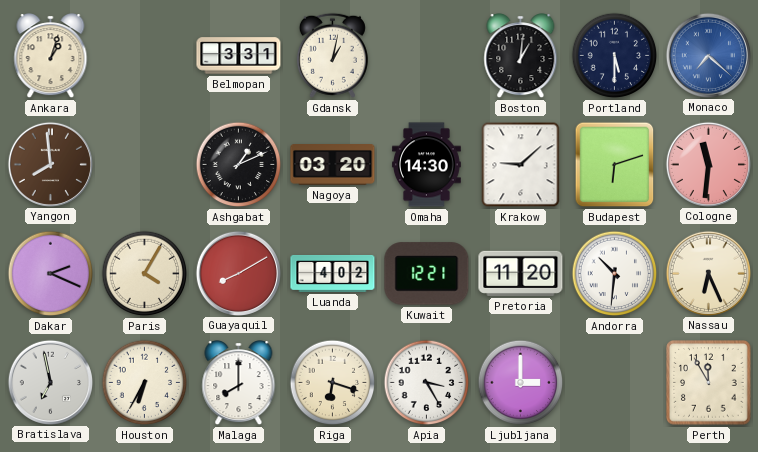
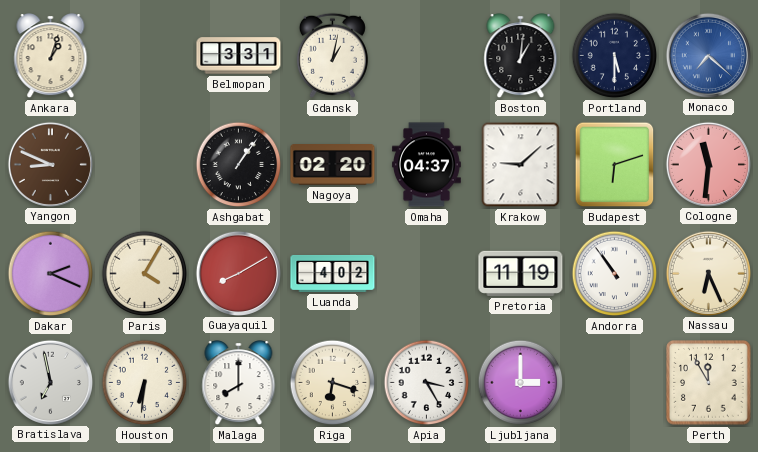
Yangon: 7:59 -> 8:49
Ashgabat: 1:11 -> 1:06
Nagoya: 03:20 -> 02:20
Omaha: 14:30 -> 04:37
Kuwait: 12:21 -> none
Pretoria: 11:20 -> 11:19
Andorra: 10:31 -> 10:54
Houston: 6:35 -> 6:31
